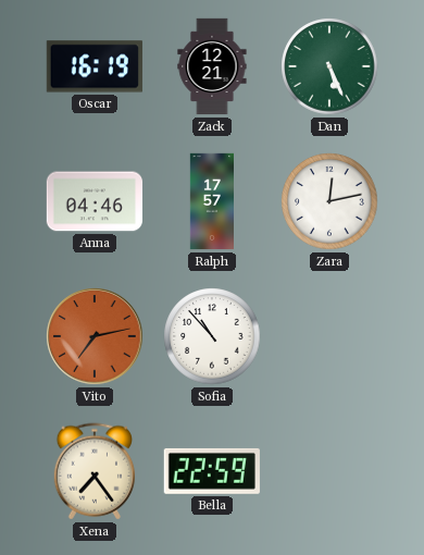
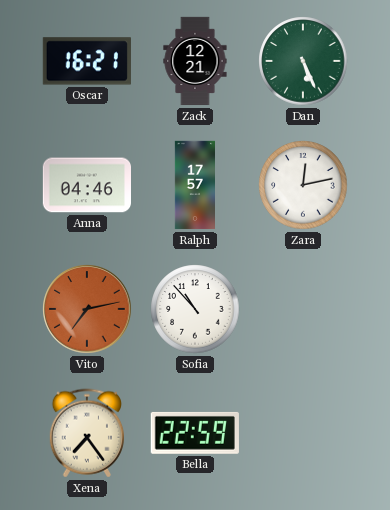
Oscar: 16:19 -> 16:21
